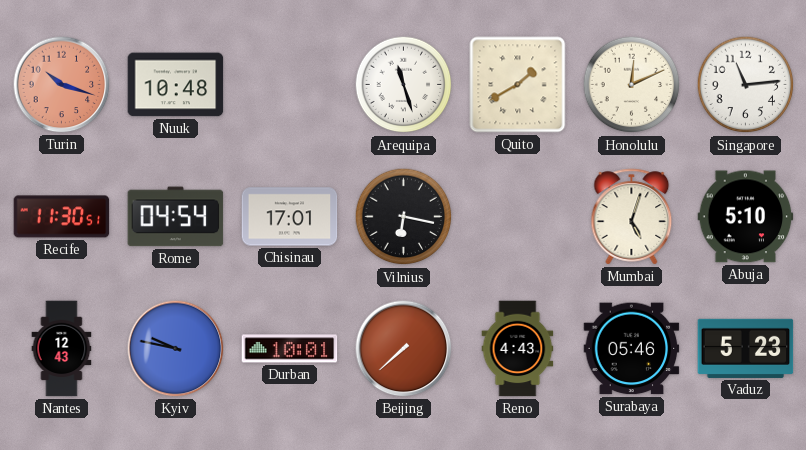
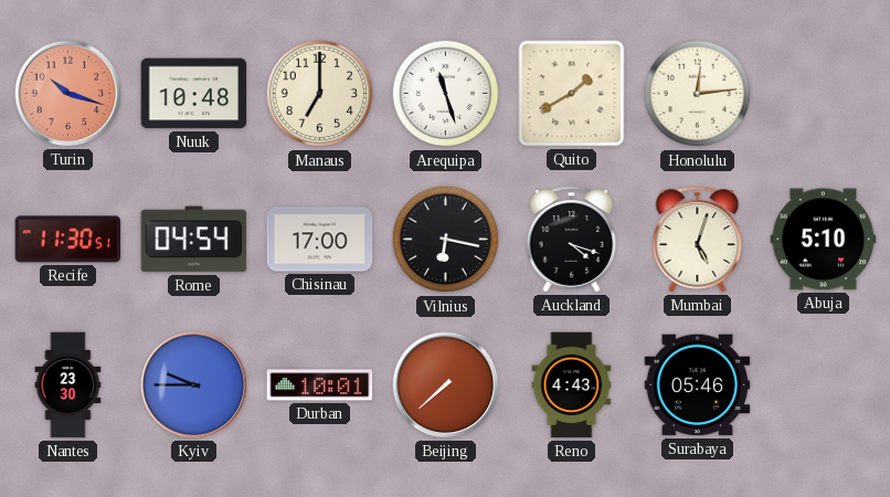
Manaus: none -> 7:00
Honolulu: 12:11 -> 12:14
Singapore: 11:14 -> none
Chisinau: 17:01 -> 17:00
Auckland: none -> 4:18
Nantes: 12:43 -> 23:30
Kyiv: 9:47 -> 9:45
Vaduz: 5:23 -> none
